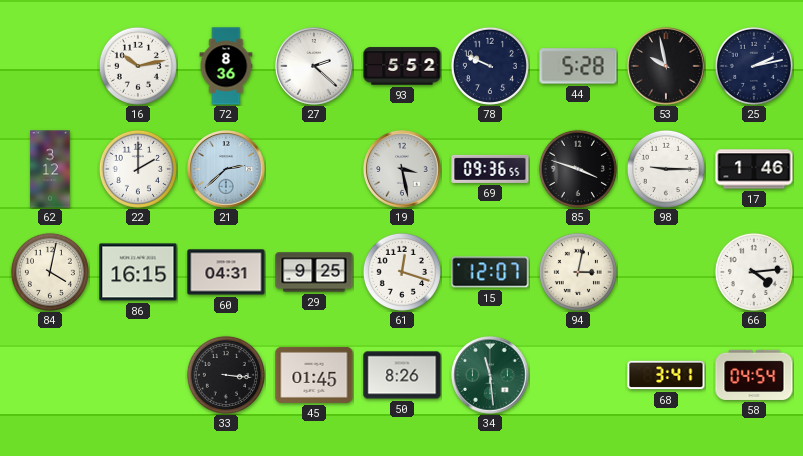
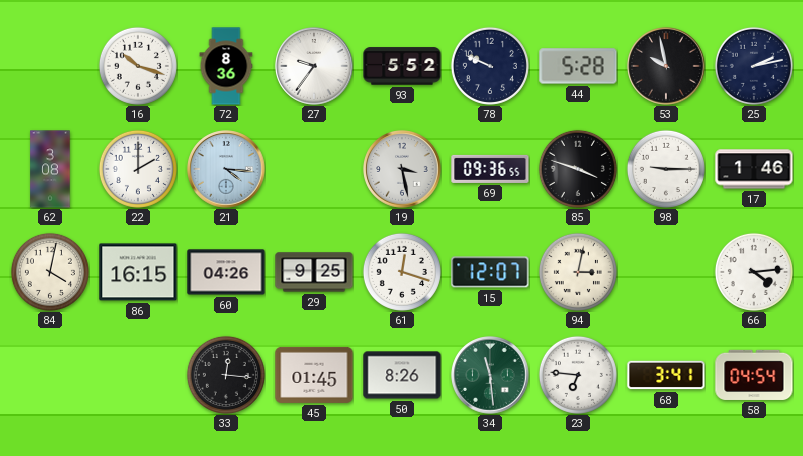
16: 10:13 -> 10:18
27: 2:22 -> 9:36
62: 3:12 -> 3:08
21: 2:38 -> 4:16
60: 04:31 -> 04:26
33: 3:16 -> 12:16
23: none -> 6:46
